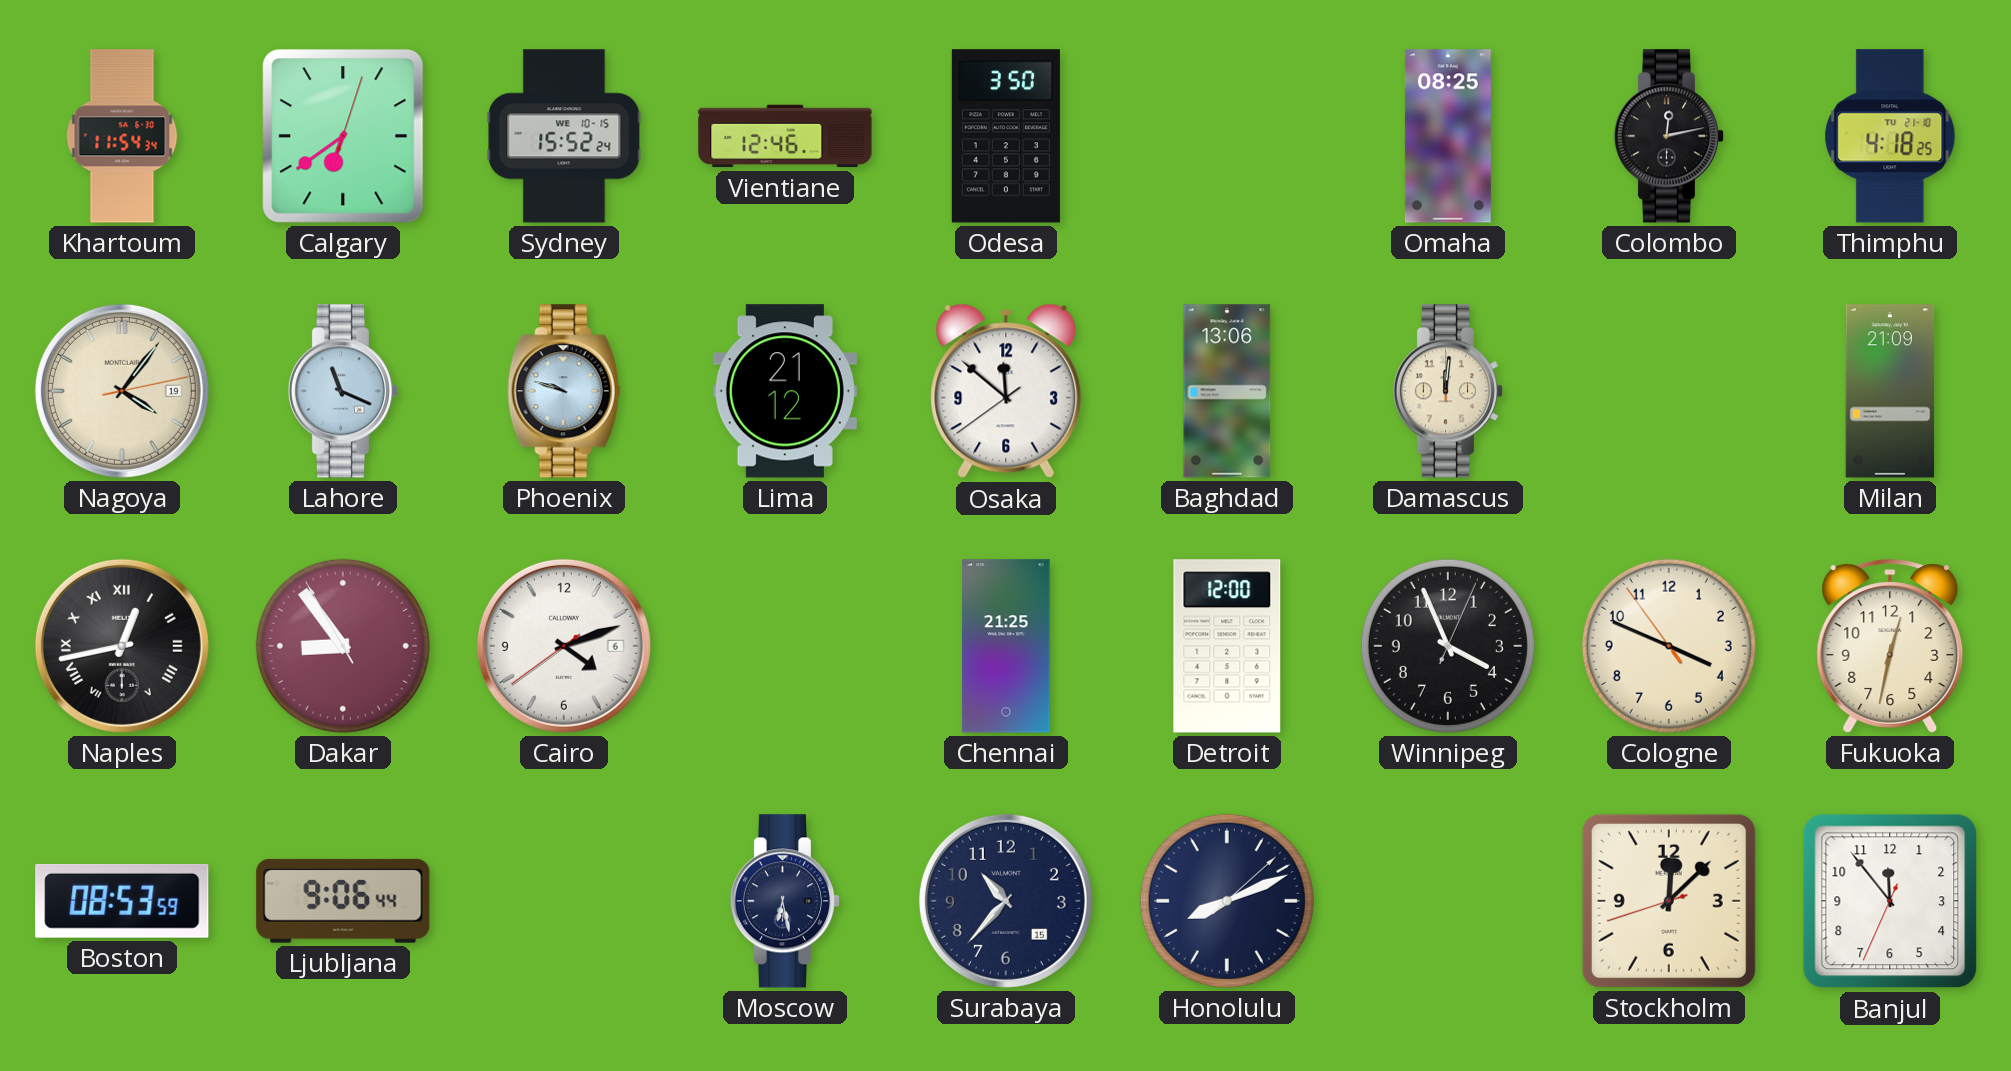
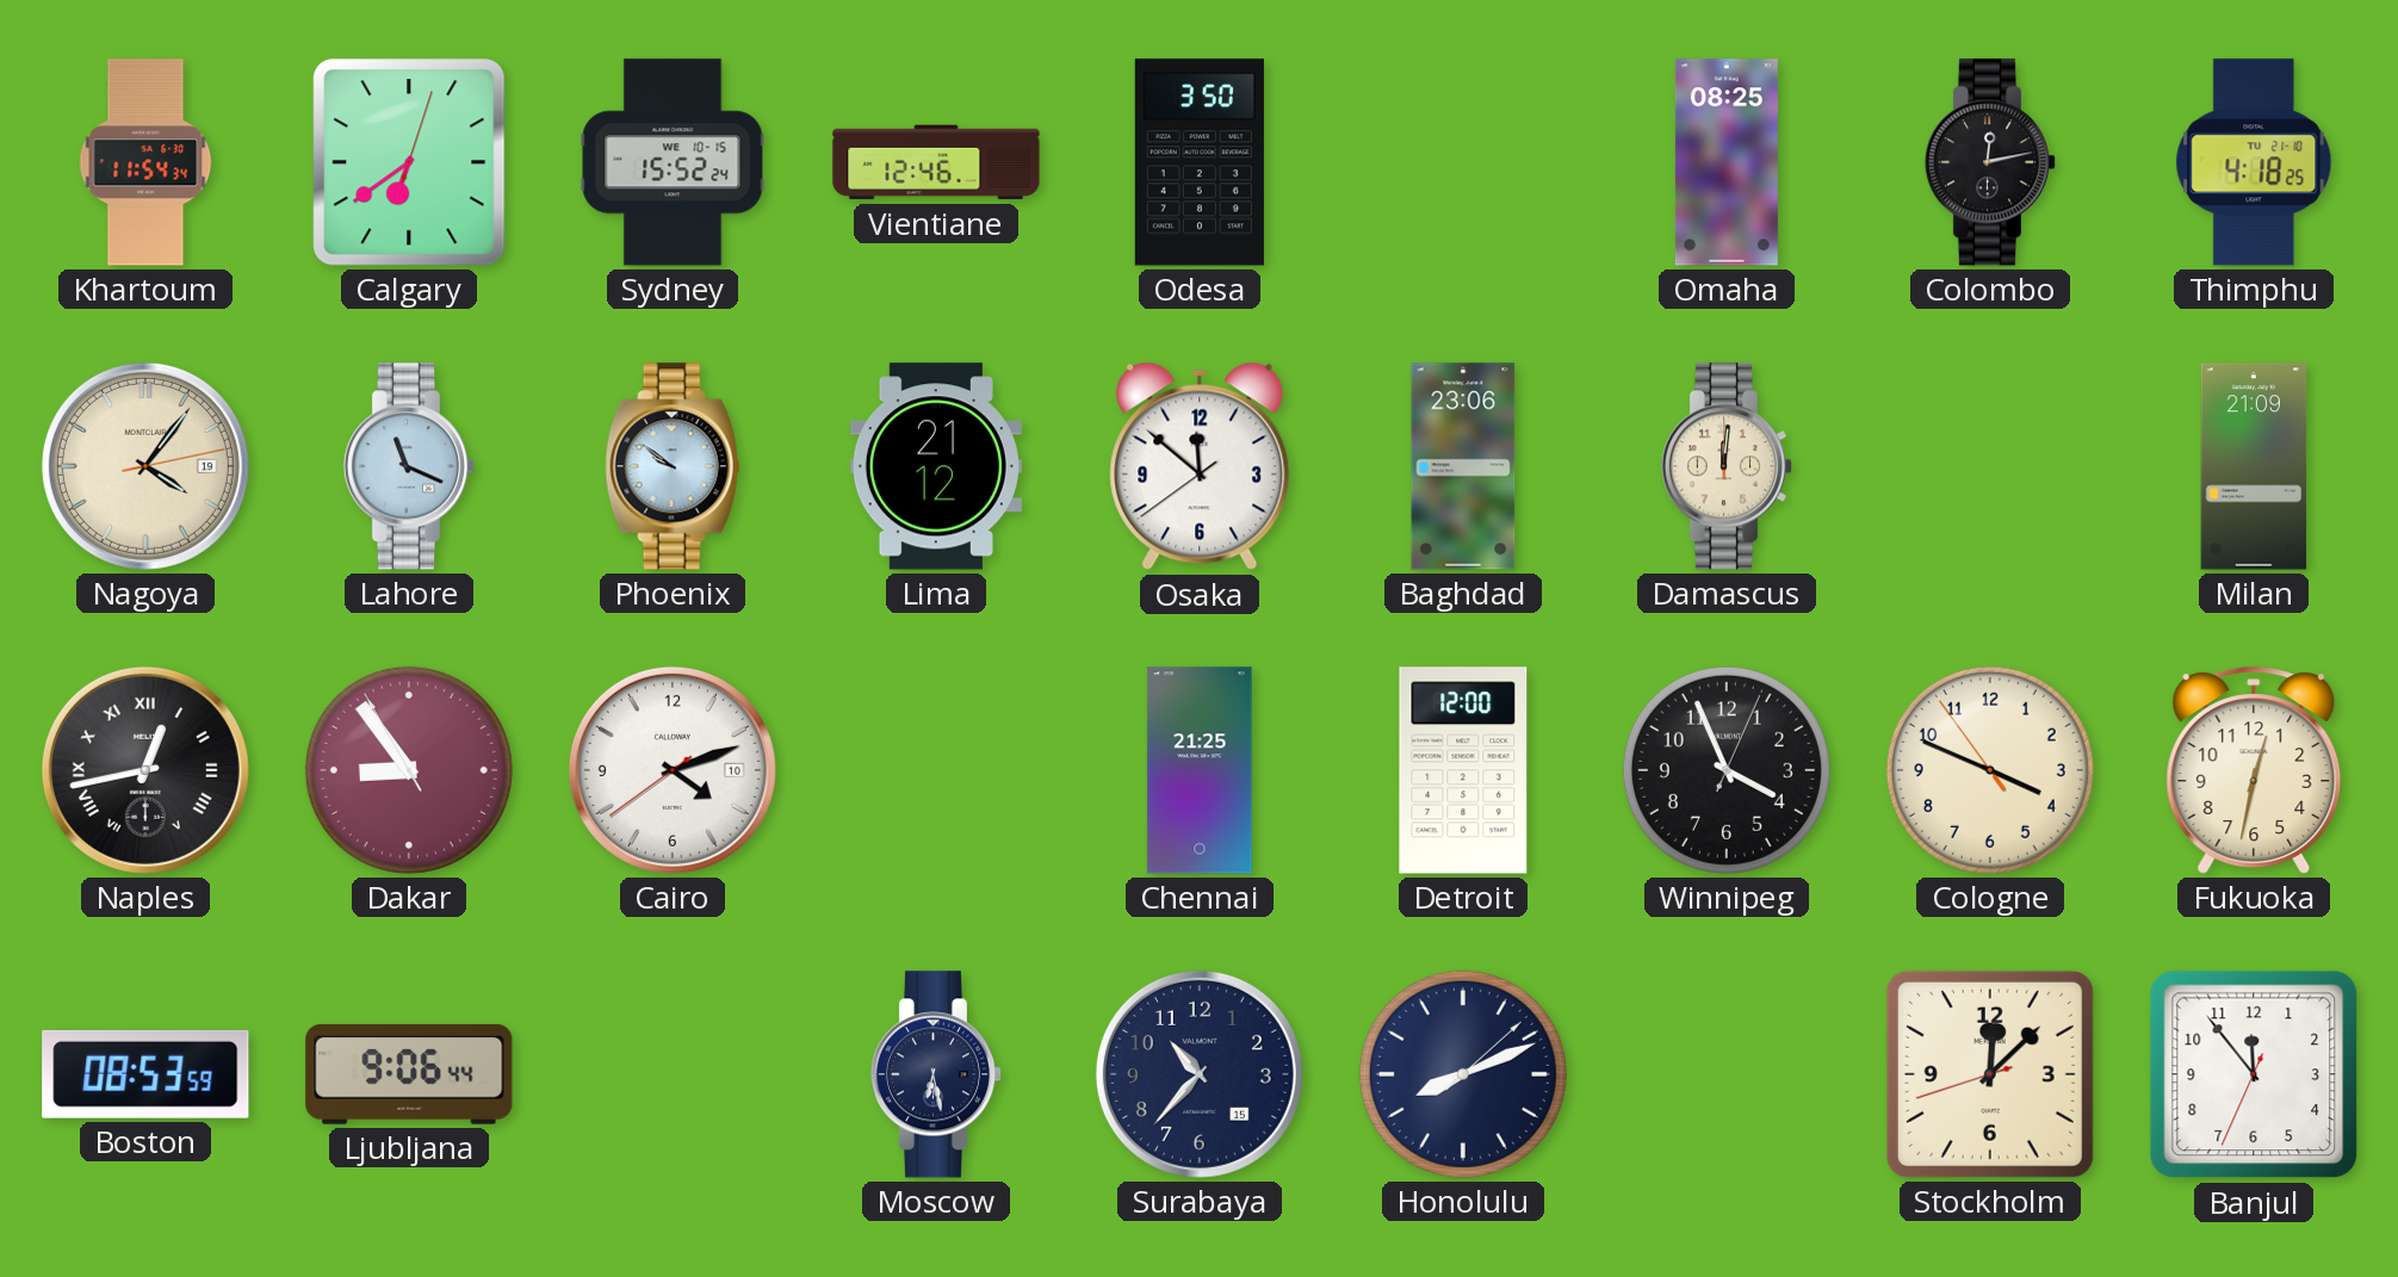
Phoenix: 9:48 -> 9:51
Baghdad: 13:06 -> 23:06
Cairo date: 6 -> 10
